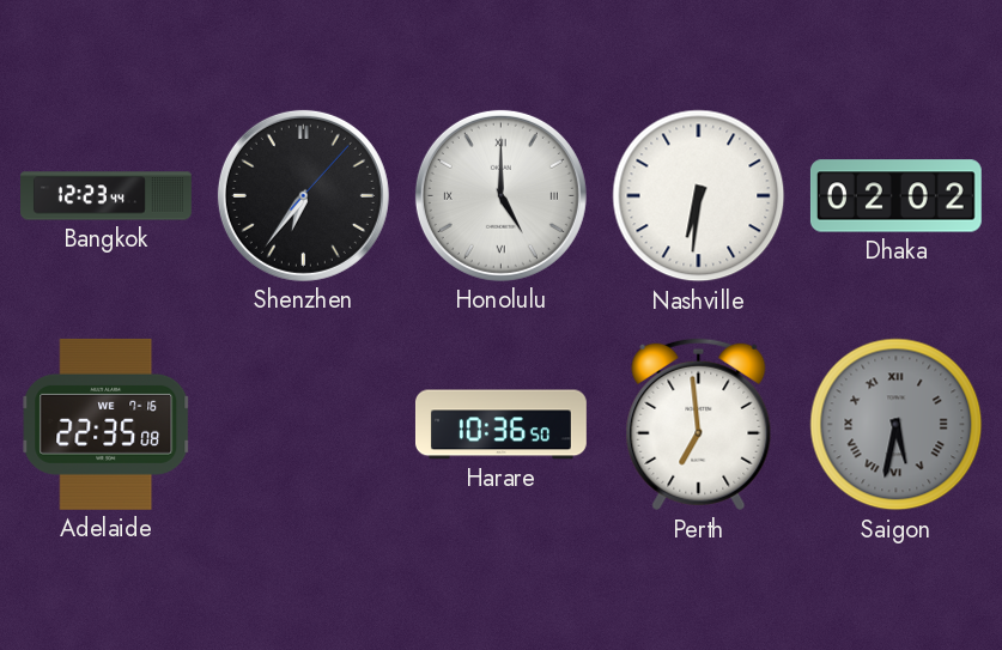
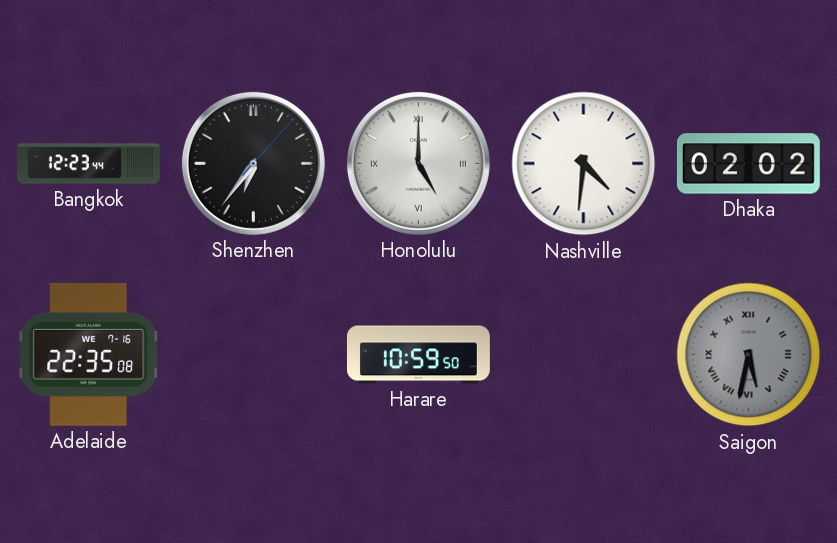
Nashville: 6:31 -> 4:31
Harare: 10:36 -> 10:59
Perth: 6:59 -> none
